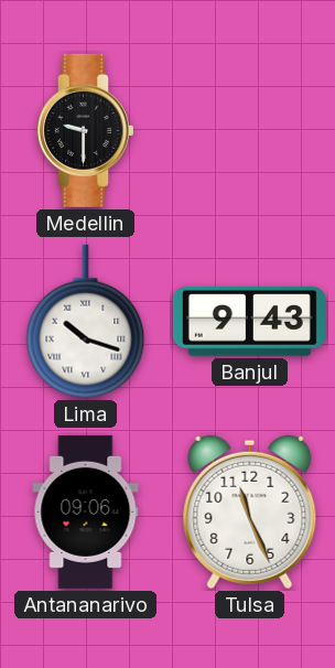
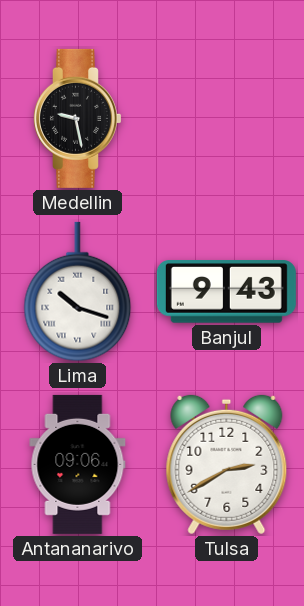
Medellin: 9:30 -> 9:28
Tulsa: 11:26 -> 2:40
